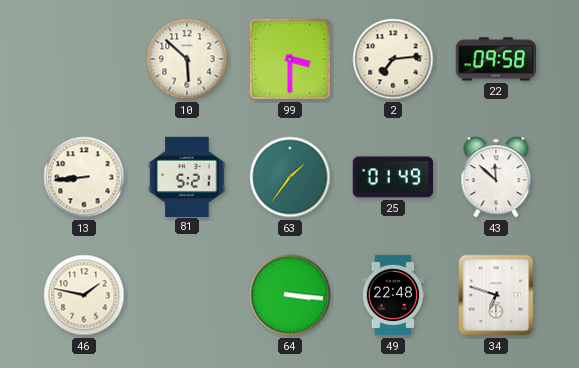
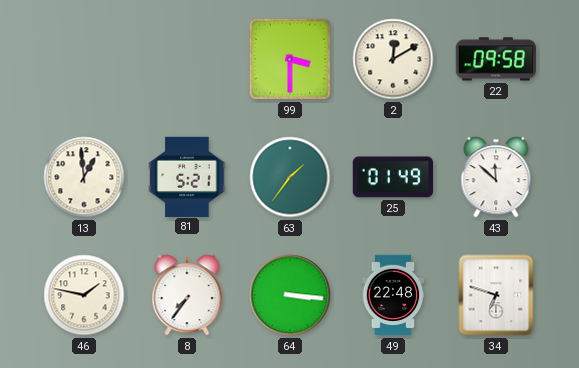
10: 5:52 -> none
2: 7:14 -> 12:10
13: 8:44 -> 12:59
8: none -> 7:36
